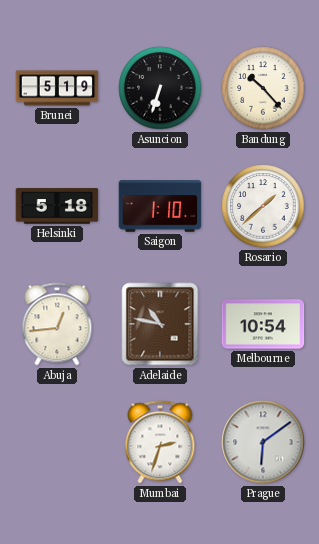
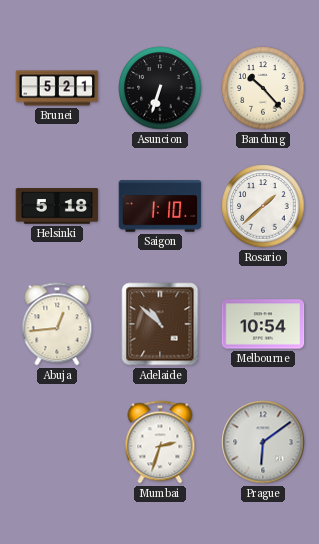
Brunei: 5:19 -> 5:21
Adelaide: 10:47 -> 10:52
